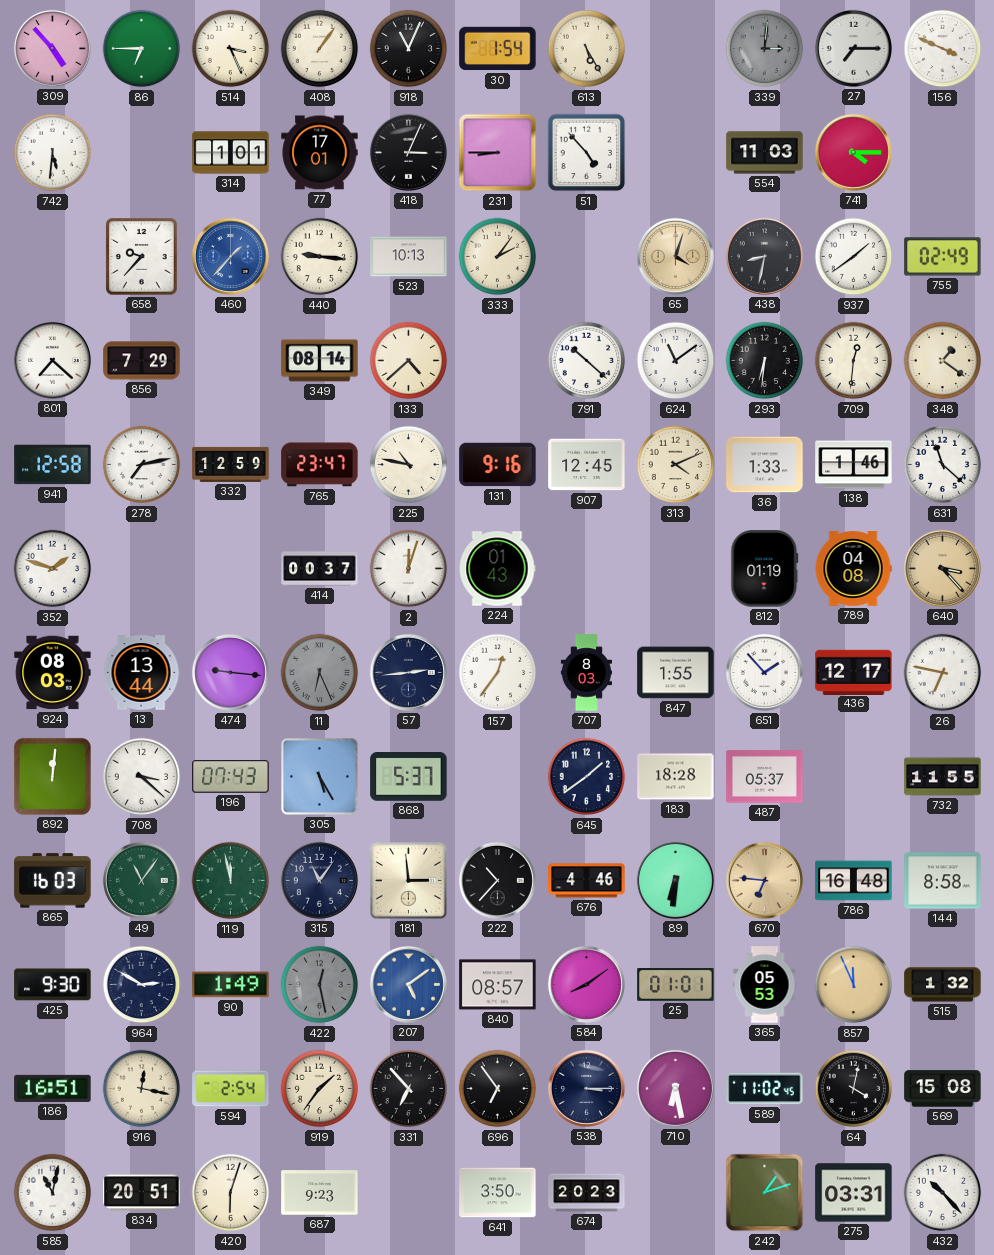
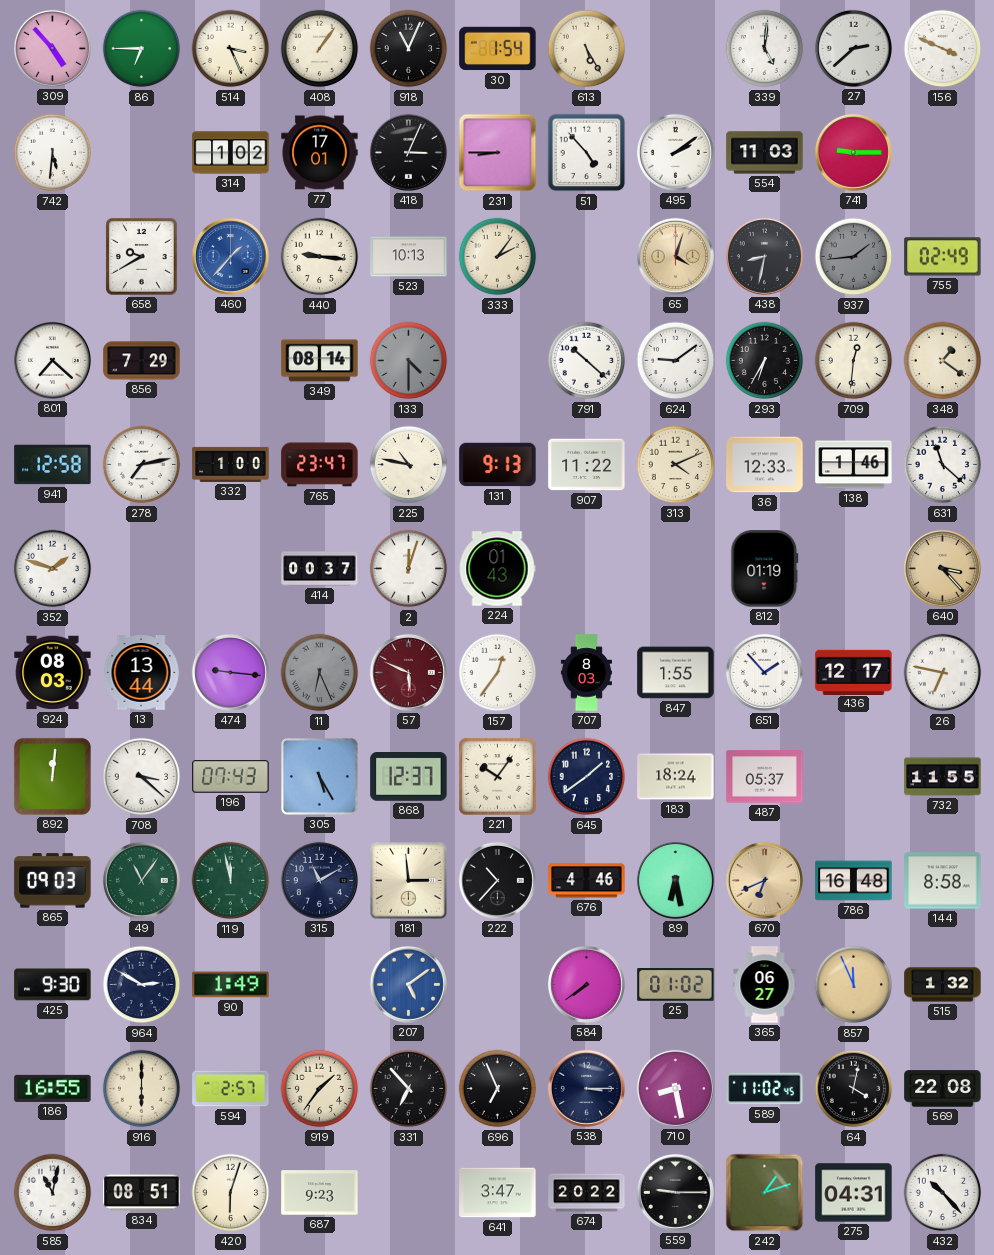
339: 3:01 -> 5:01
339 dial: grey -> white
27: 7:15 -> 2:38
314: 1:01 -> 1:02
495: none -> 2:09
741: 4:15 -> 9:15
658: 9:37 -> 9:40
937: 1:39 -> 1:44
937 dial: white -> grey
133: 4:38 -> 4:30
133 dial: cream -> grey
624: 11:09 -> 9:09
293: 6:31 -> 6:35
332: 12:59 -> 1:00
131: 9:16 -> 9:13
907: 12:45 -> 11:22
36: 1:33 -> 12:33
789: 04:08 -> none
57: 2:44 -> 5:49
57 dial: navy -> burgundy
868: 5:37 -> 12:37
221: none -> 10:06
183: 18:28 -> 18:24
865: 16:03 -> 09:03
315: 11:06 -> 11:10
89: 6:31 -> 6:28
670: 6:46 -> 6:41
422: 12:28 -> none
840: 08:57 -> none
584: 8:09 -> 7:39
25: 01:01 -> 01:02
365: 05:53 -> 06:27
186: 16:51 -> 16:55
916: 12:17 -> 6:00
594: 2:54 -> 2:57
696: 6:54 -> 6:56
710: 6:28 -> 8:28
569: 15:08 -> 22:08
834: 20:51 -> 08:51
641: 3:50 -> 3:47
674: 20:23 -> 20:22
559: none -> 9:15
275: 03:31 -> 04:31
